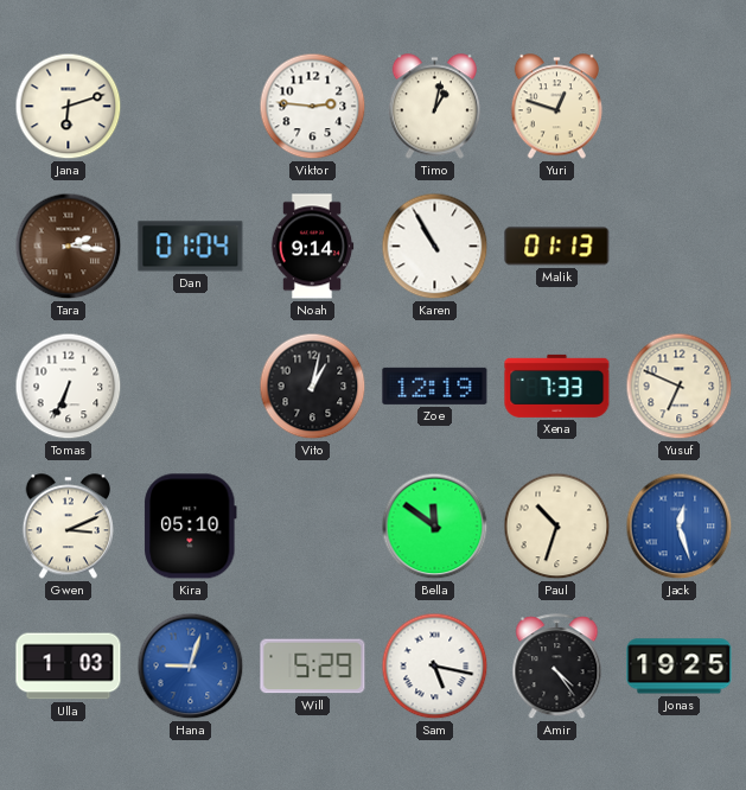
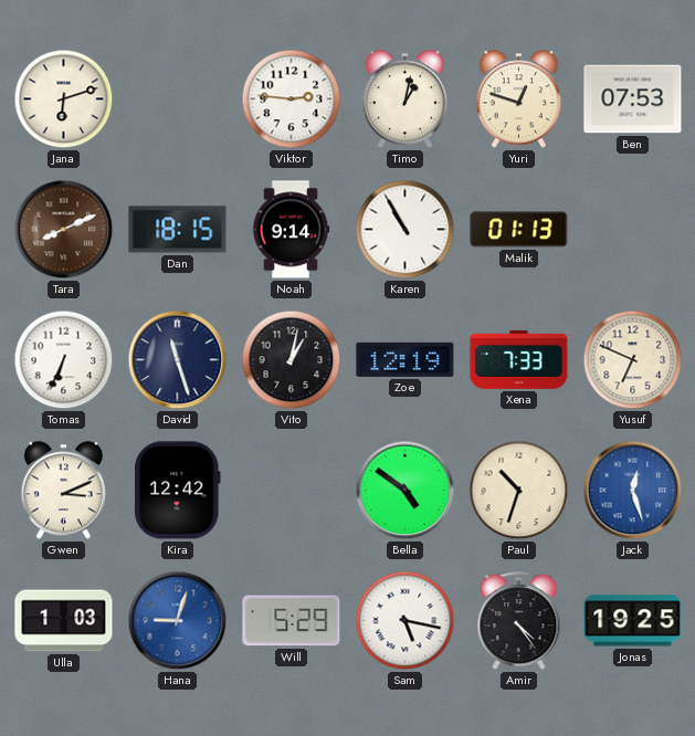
Ben: none -> 07:53
Tara: 2:16 -> 8:11
Dan: 01:04 -> 18:15
David: none -> 11:27
Kira: 05:10 -> 12:42
Bella: 11:51 -> 4:51
